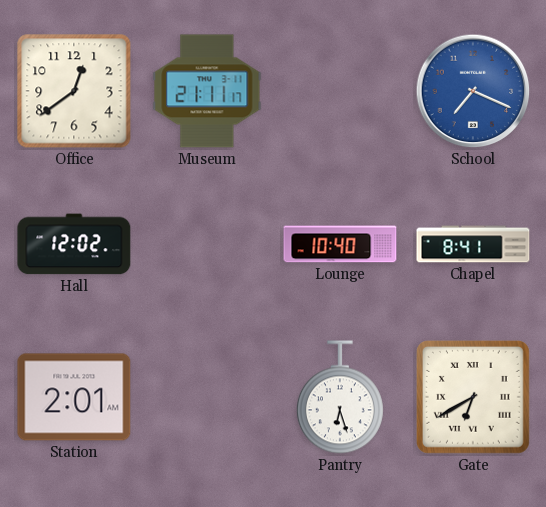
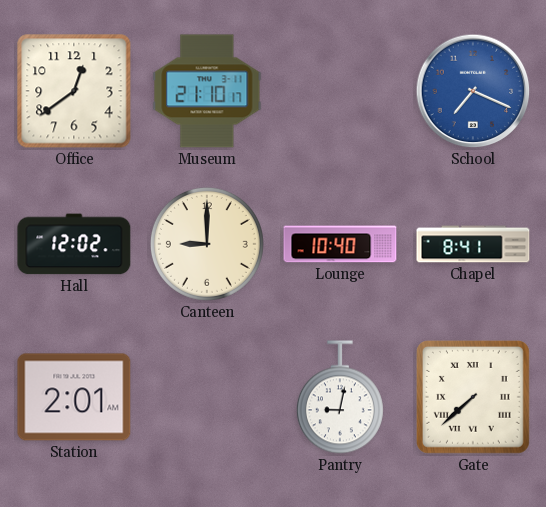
Museum: 21:11 -> 21:10
Canteen: none -> 9:00
Pantry: 6:27 -> 9:02
Gate: 6:40 -> 7:38
